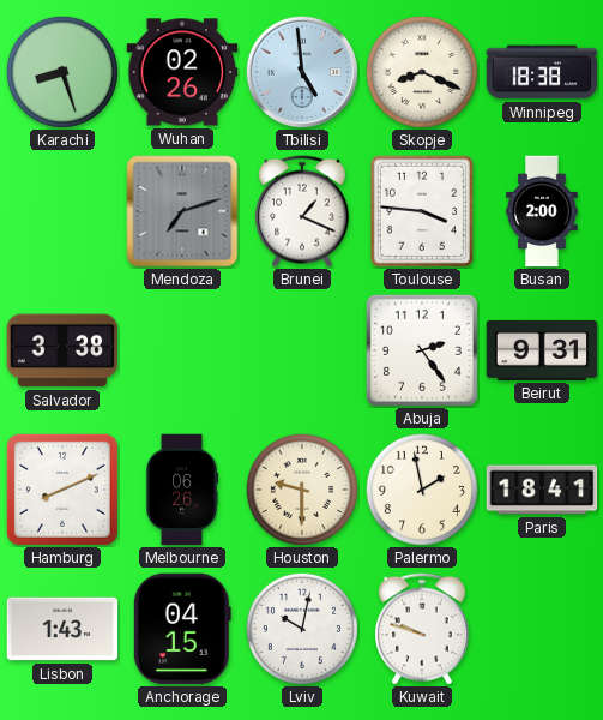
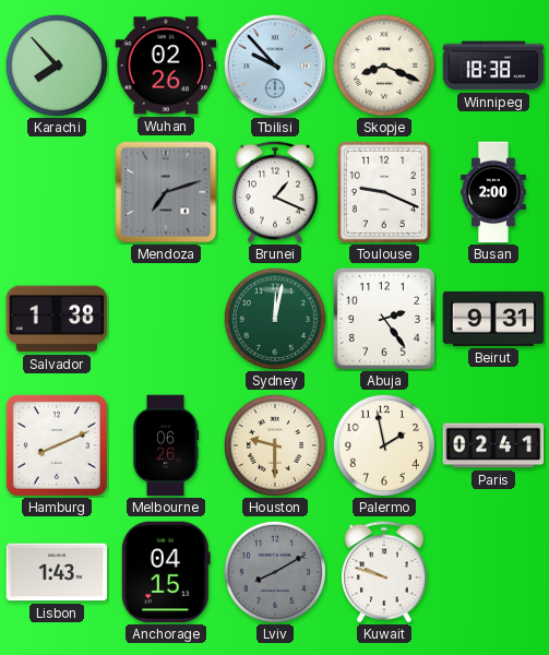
Karachi: 8:27 -> 7:53
Tbilisi: 4:59 -> 9:53
Toulouse: 3:46 -> 9:19
Salvador: 3:38 -> 1:38
Sydney: none -> 12:02
Paris: 18:41 -> 02:41
Lviv: 10:02 -> 8:10
Lviv dial: white -> grey
